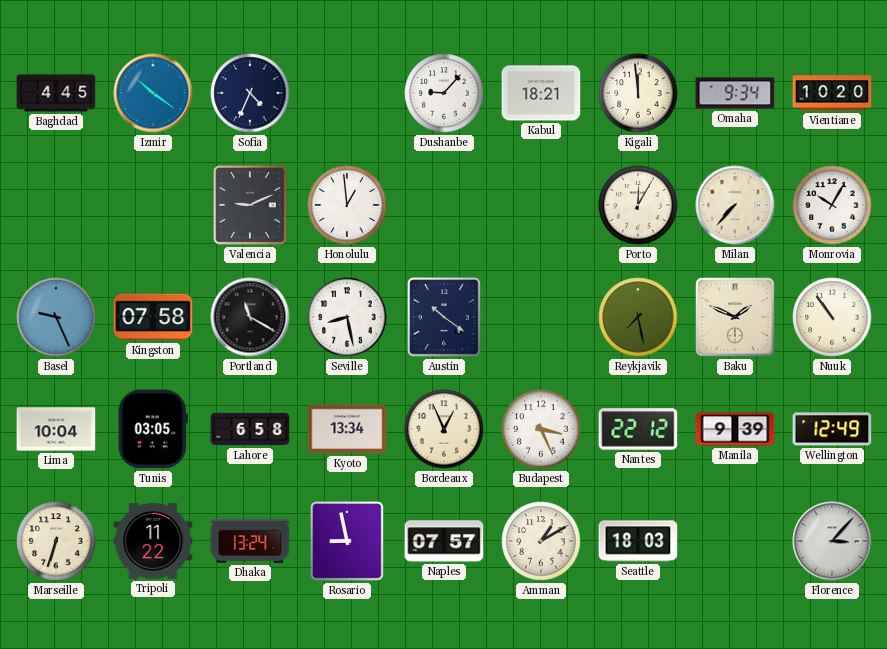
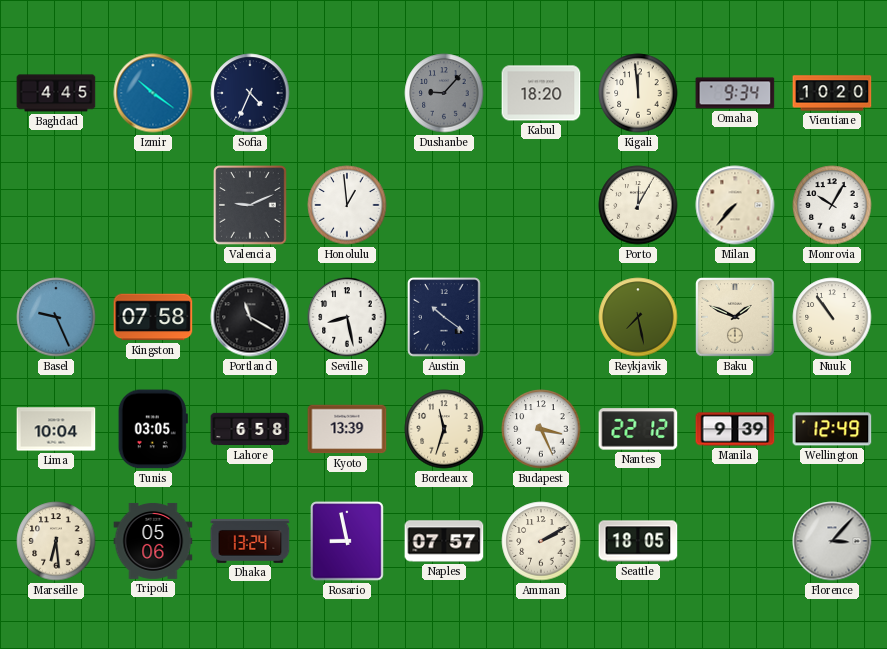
Dushanbe dial: white -> grey
Kabul: 18:21 -> 18:20
Kyoto: 13:34 -> 13:39
Bordeaux: 12:56 -> 11:33
Marseille: 6:33 -> 6:29
Tripoli: 11:22 -> 05:06
Amman: 1:10 -> 2:10
Seattle: 18:03 -> 18:05
